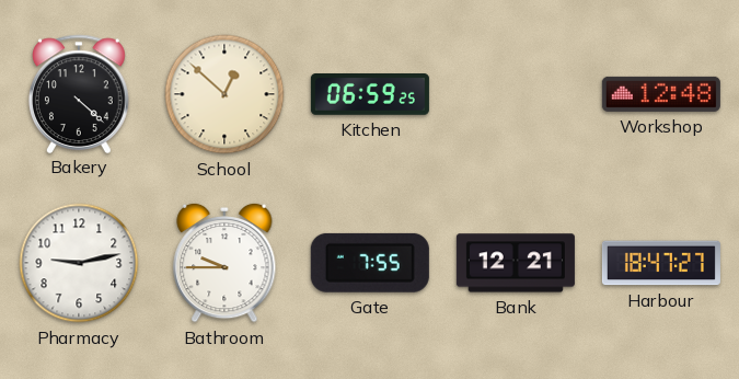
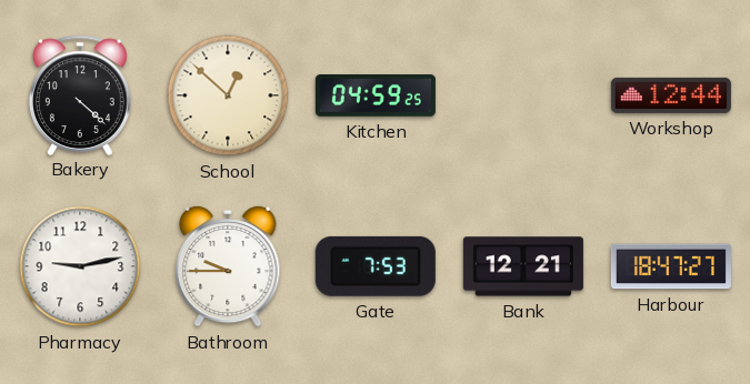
Kitchen: 06:59 -> 04:59
Workshop: 12:48 -> 12:44
Gate: 7:55 -> 7:53
